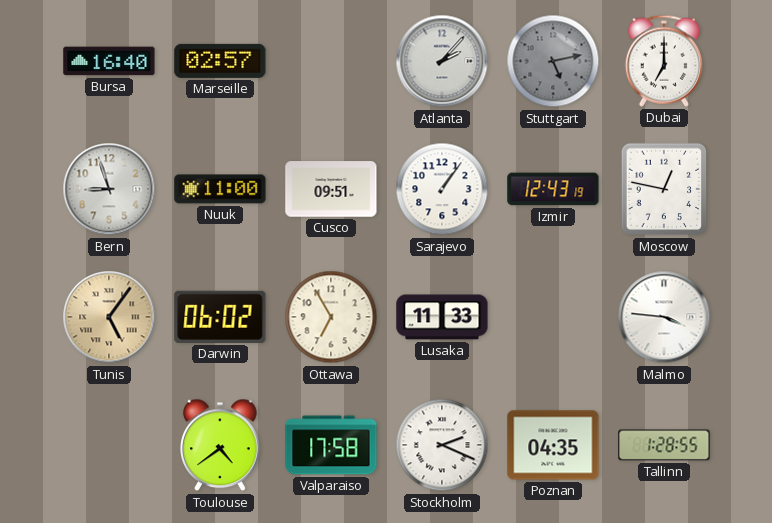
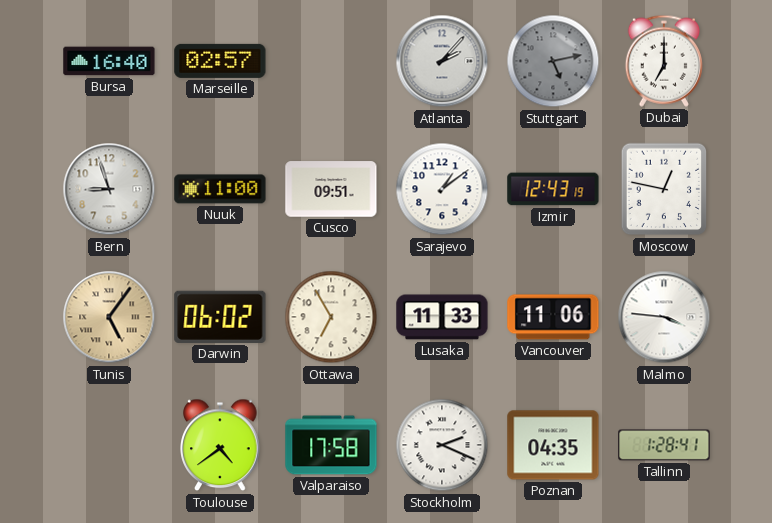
Sarajevo: 1:06 -> 1:09
Vancouver: none -> 11:06
Tallinn: 1:28:55 -> 1:28:41
